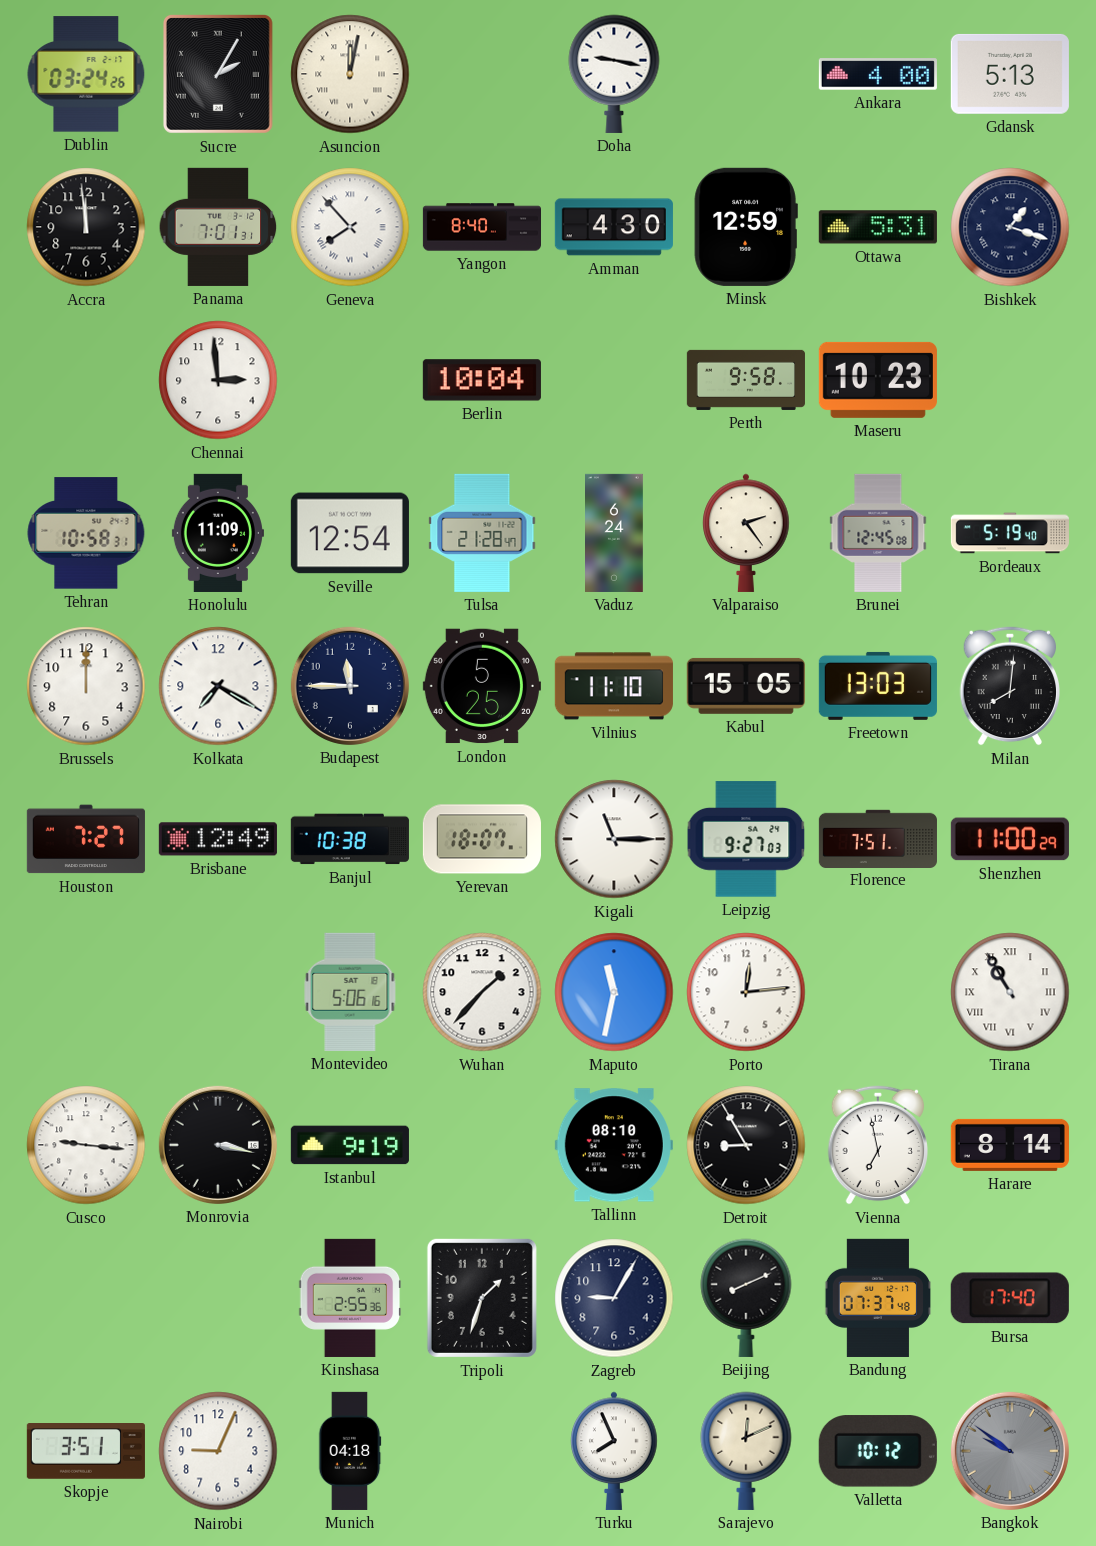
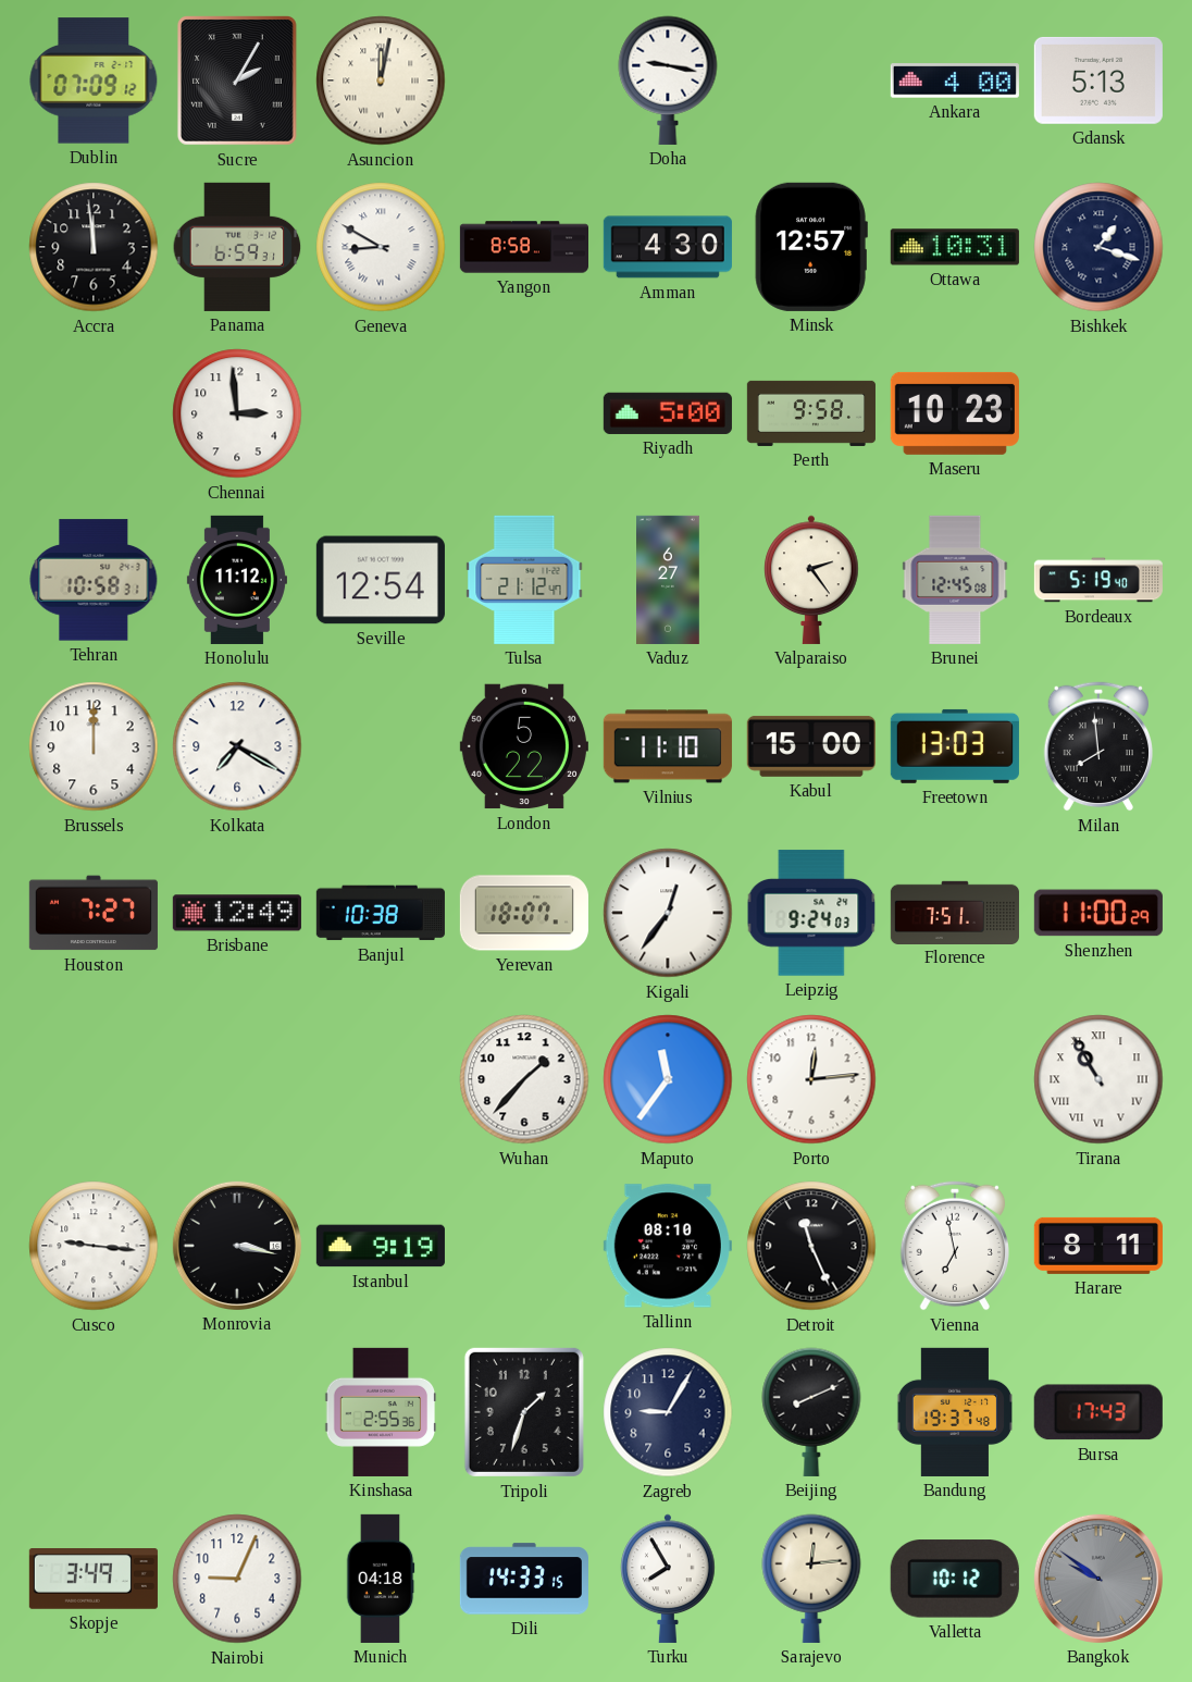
Dublin: 03:24 -> 07:09
Panama: 7:01 -> 6:59
Geneva: 7:53 -> 8:50
Yangon: 8:40 -> 8:58
Minsk: 12:59 -> 12:57
Ottawa: 5:31 -> 10:31
Berlin: 10:04 -> none
Riyadh: none -> 5:00
Honolulu: 11:09 -> 11:12
Tulsa: 21:28 -> 21:12
Vaduz: 6:24 -> 6:27
Budapest: 11:45 -> none
London: 5:25 -> 5:22
Kabul: 15:05 -> 15:00
Milan: 8:01 -> 7:59
Kigali: 11:15 -> 12:36
Leipzig: 9:27 -> 9:24
Montevideo: 5:06 -> none
Maputo: 11:32 -> 11:36
Detroit: 8:55 -> 11:26
Harare: 8:14 -> 8:11
Bandung: 07:37 -> 19:37
Bursa: 17:40 -> 17:43
Skopje: 3:51 -> 3:49
Dili: none -> 14:33
Turku: 7:56 -> 7:55
Sarajevo: 12:11 -> 12:14
